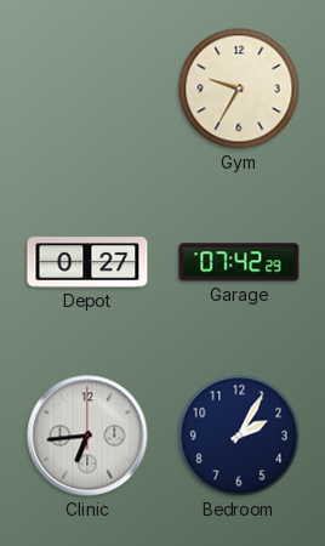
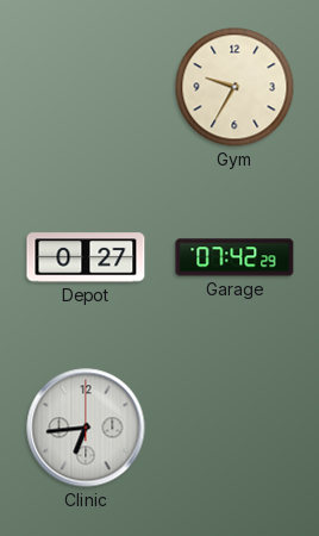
Bedroom: 2:05 -> none
